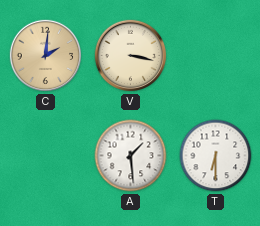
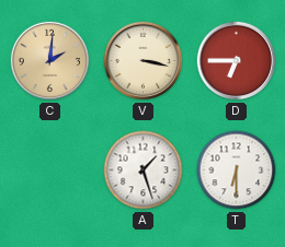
D: none -> 6:45
A: 1:29 -> 1:27
